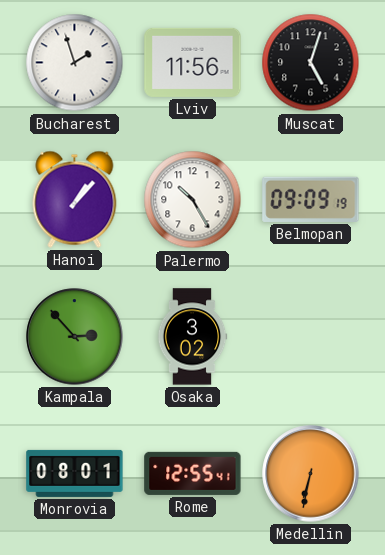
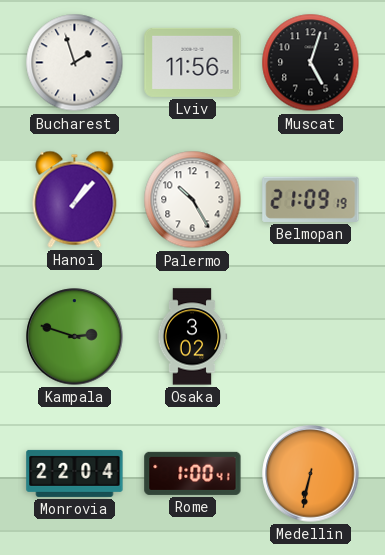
Belmopan: 09:09 -> 21:09
Kampala: 2:53 -> 2:48
Monrovia: 08:01 -> 22:04
Rome: 12:55 -> 1:00
